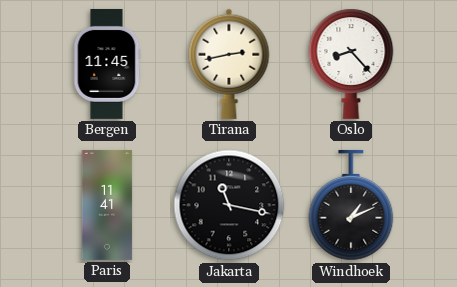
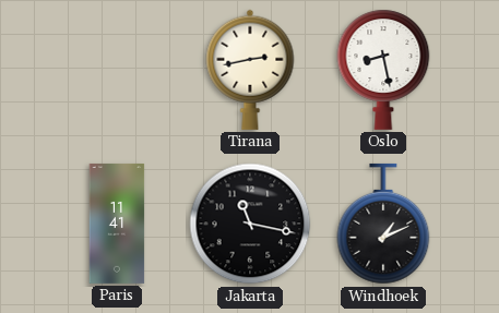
Bergen: 11:45 -> none
Oslo: 8:23 -> 8:28
